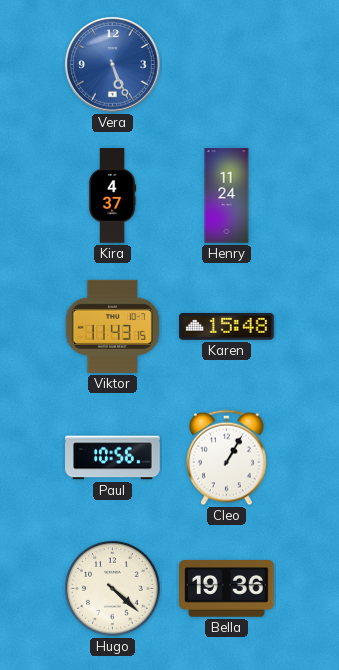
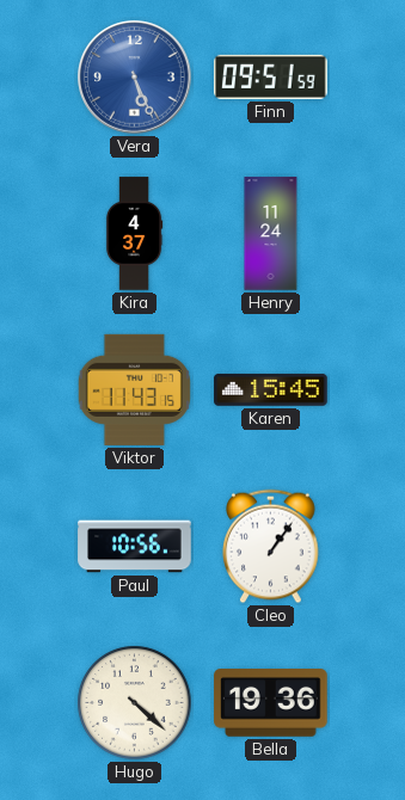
Finn: none -> 09:51
Karen: 15:48 -> 15:45
Cleo: 1:05 -> 1:06
